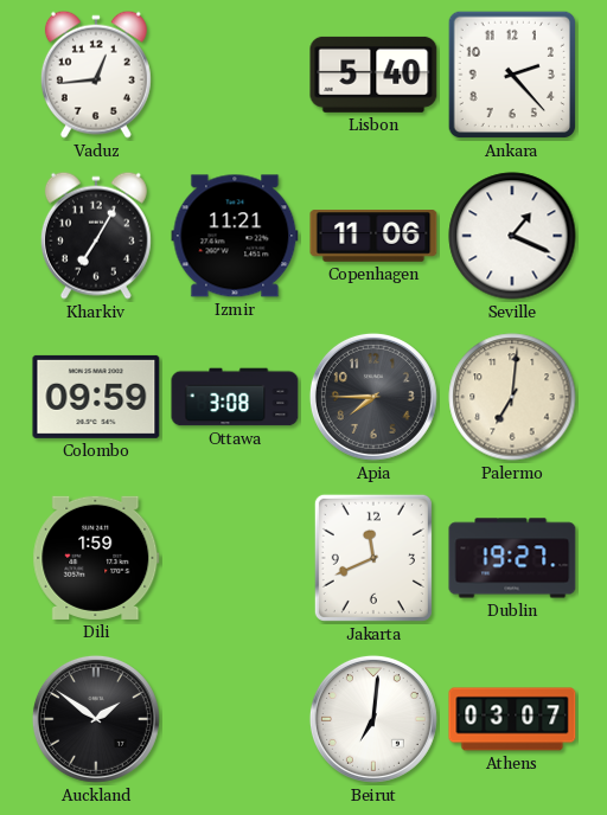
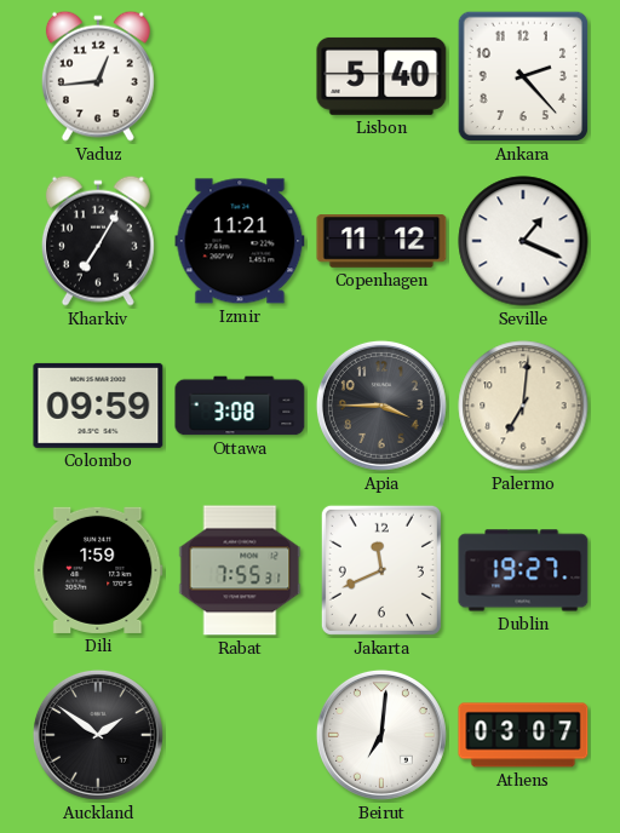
Copenhagen: 11:06 -> 11:12
Apia: 7:45 -> 3:45
Rabat: none -> 7:55
